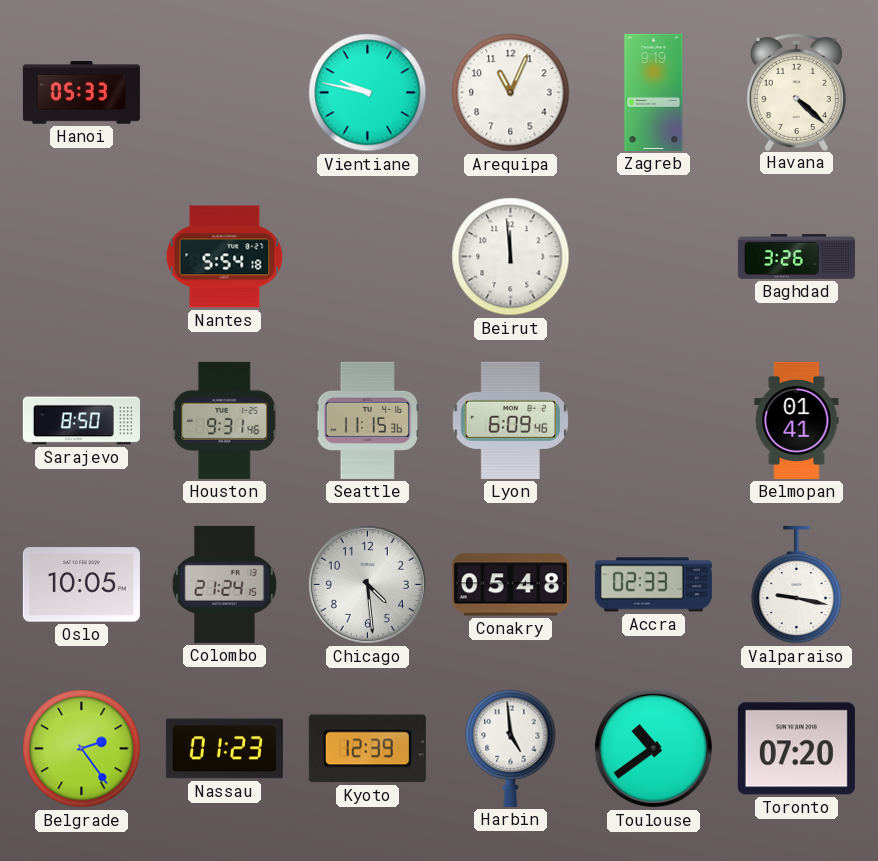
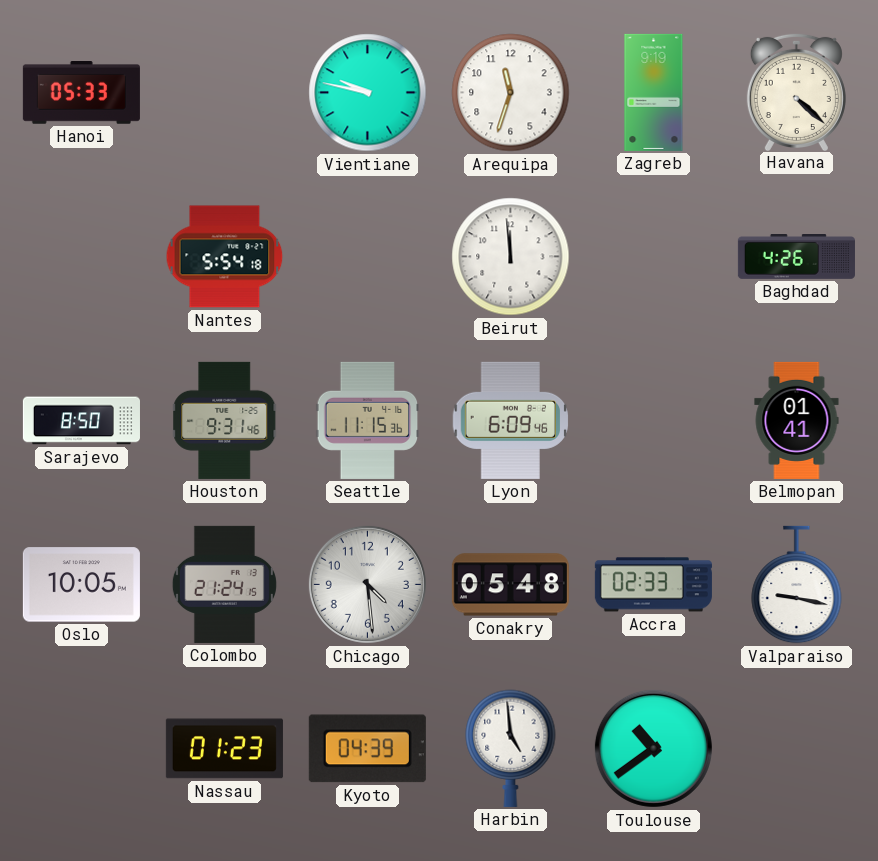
Arequipa: 11:04 -> 11:33
Baghdad: 3:26 -> 4:26
Belgrade: 2:24 -> none
Kyoto: 12:39 -> 04:39
Toronto: 07:20 -> none
